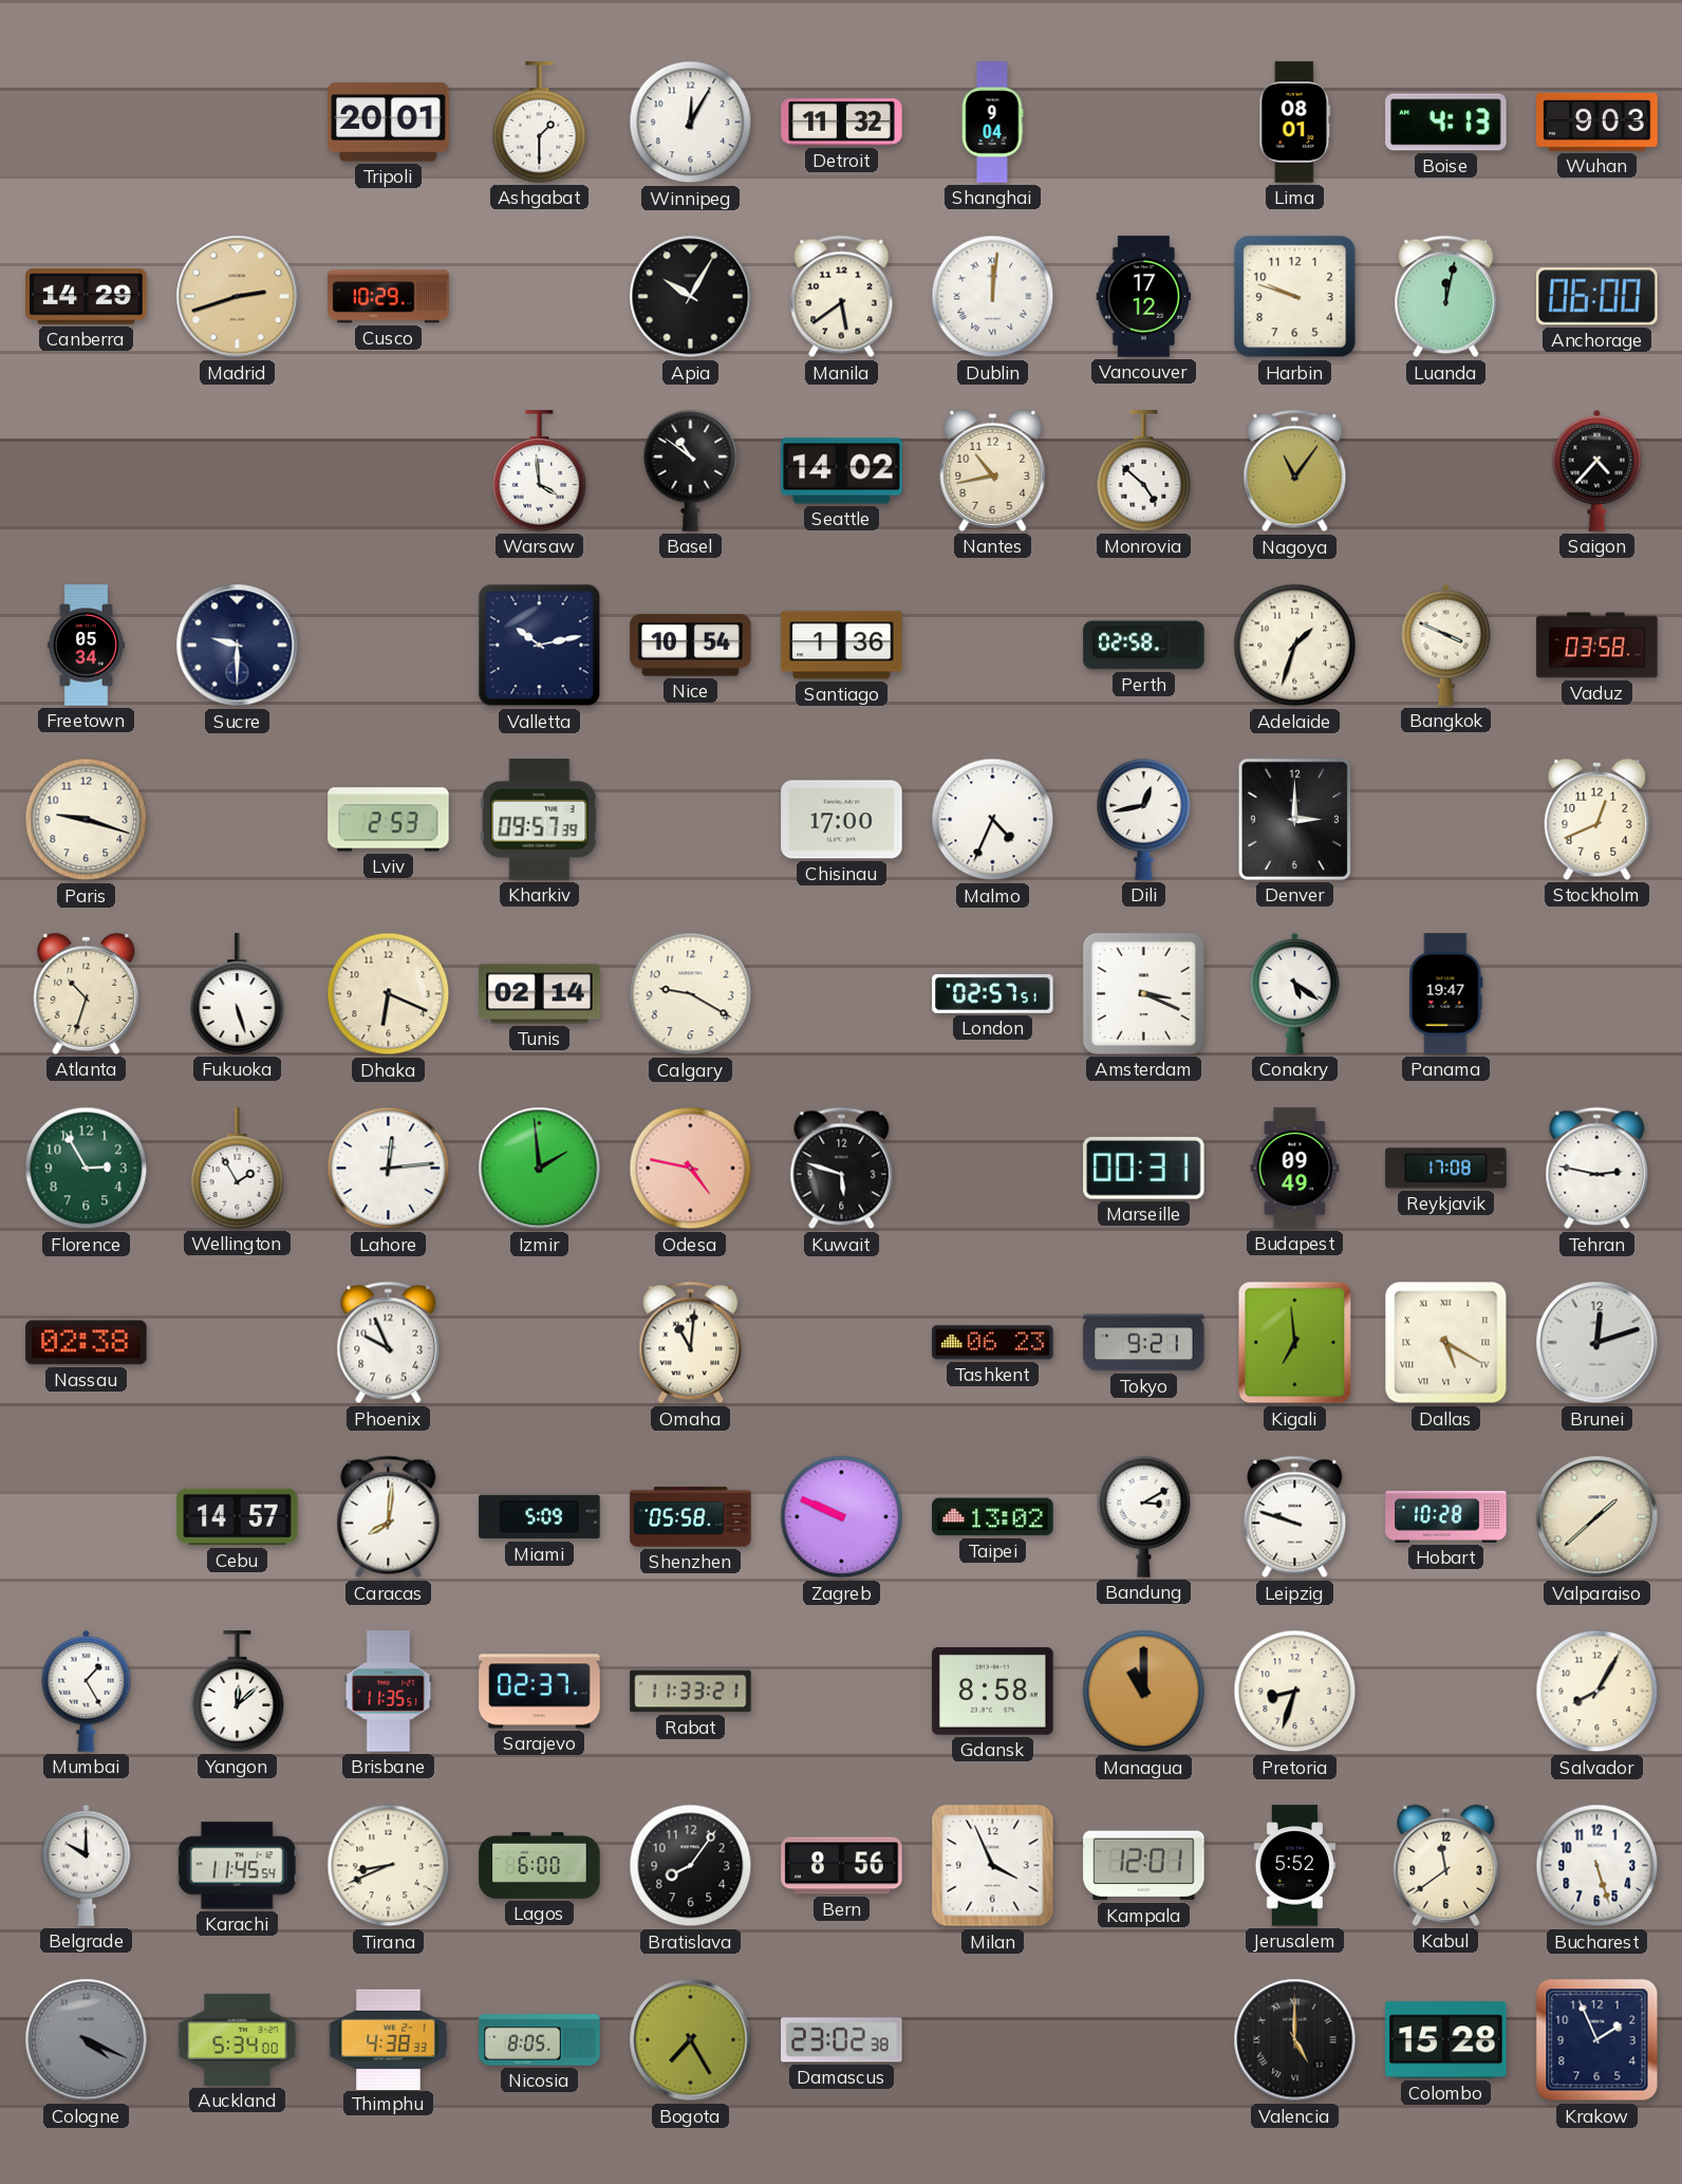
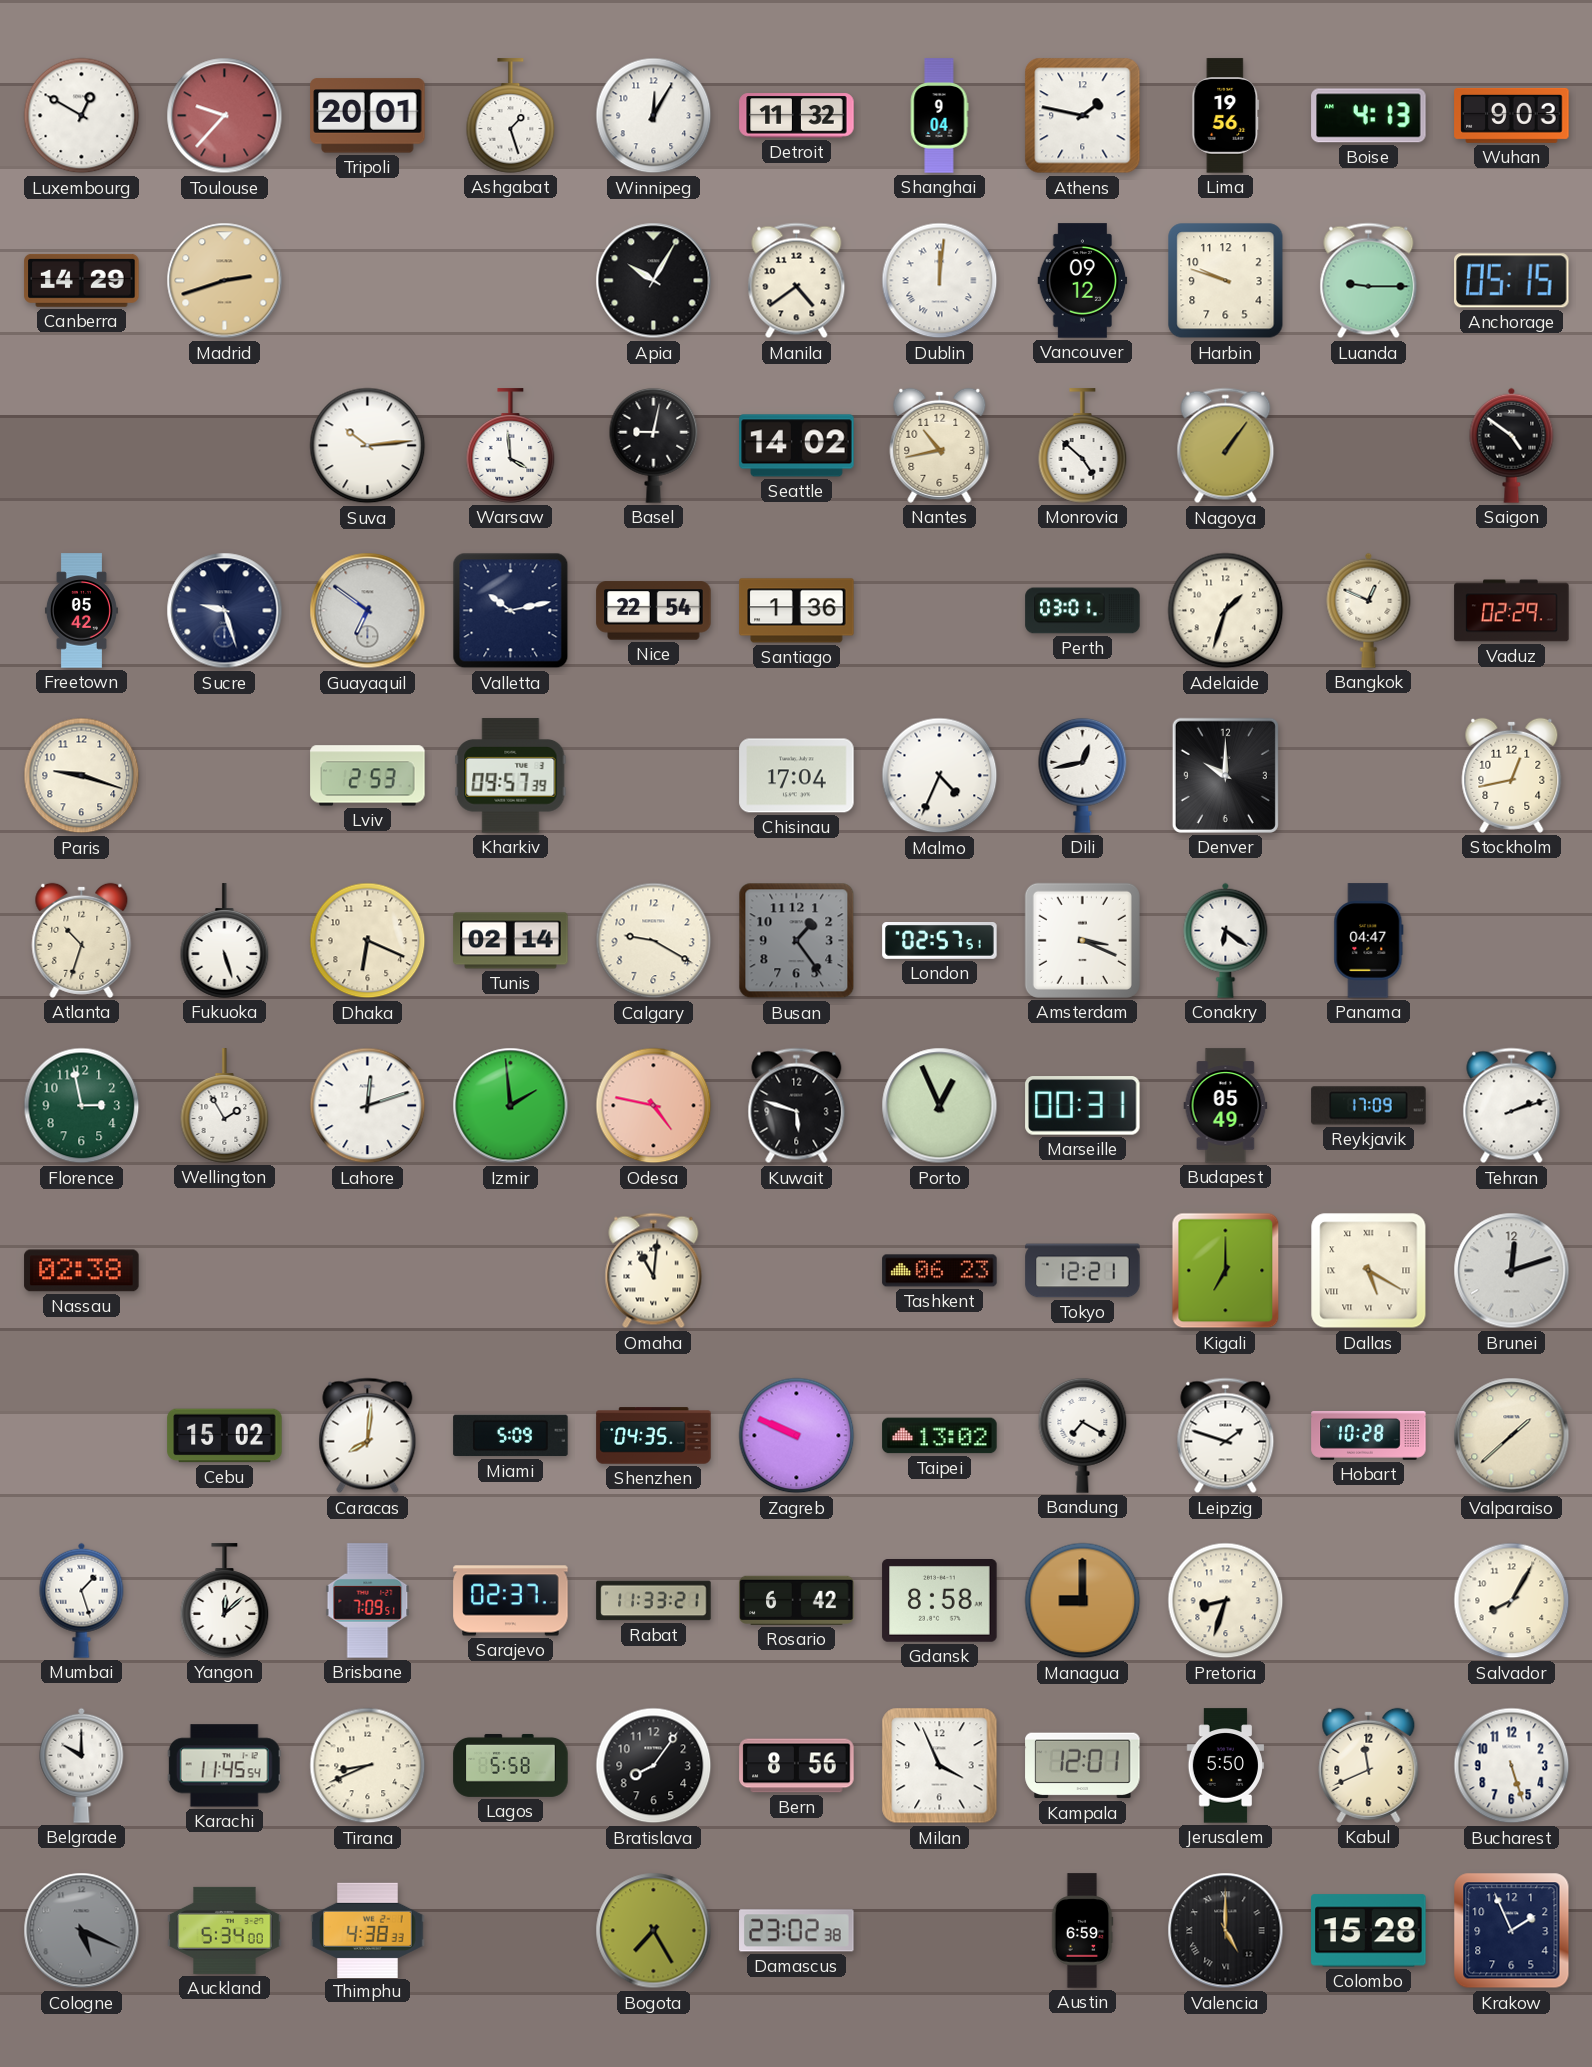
Luxembourg: none -> 12:50
Toulouse: none -> 9:37
Ashgabat: 1:30 -> 1:27
Athens: none -> 1:47
Lima: 08:01 -> 19:56
Cusco: 10:29 -> none
Manila: 5:39 -> 4:39
Vancouver: 17:12 -> 09:12
Luanda: 12:02 -> 9:15
Anchorage: 06:00 -> 05:15
Suva: none -> 10:14
Basel: 10:51 -> 9:02
Nagoya: 11:06 -> 1:06
Saigon: 4:37 -> 4:51
Freetown: 05:34 -> 05:42
Sucre: 9:30 -> 9:27
Guayaquil: none -> 6:51
Nice: 10:54 -> 22:54
Perth: 02:58 -> 03:01
Bangkok: 3:49 -> 12:49
Vaduz: 03:58 -> 02:29
Chisinau: 17:00 -> 17:04
Denver: 3:00 -> 10:00
Stockholm: 12:41 -> 12:43
Busan: none -> 1:24
Conakry: 5:21 -> 6:21
Panama: 19:47 -> 04:47
Florence: 2:55 -> 2:58
Lahore: 12:14 -> 12:12
Porto: none -> 12:56
Budapest: 09:49 -> 05:49
Reykjavik: 17:08 -> 17:09
Tehran: 2:47 -> 2:12
Phoenix: 9:56 -> none
Tokyo: 9:21 -> 12:21
Kigali: 6:59 -> 7:00
Cebu: 14:57 -> 15:02
Shenzhen: 05:58 -> 04:35
Bandung: 3:10 -> 7:20
Leipzig: 9:48 -> 1:48
Mumbai: 1:25 -> 1:27
Brisbane: 11:35 -> 7:09
Rosario: none -> 6:42
Managua: 11:00 -> 9:00
Lagos: 6:00 -> 5:58
Jerusalem: 5:52 -> 5:50
Kabul: 11:39 -> 11:41
Cologne: 4:19 -> 5:19
Nicosia: 8:05 -> none
Austin: none -> 6:59
